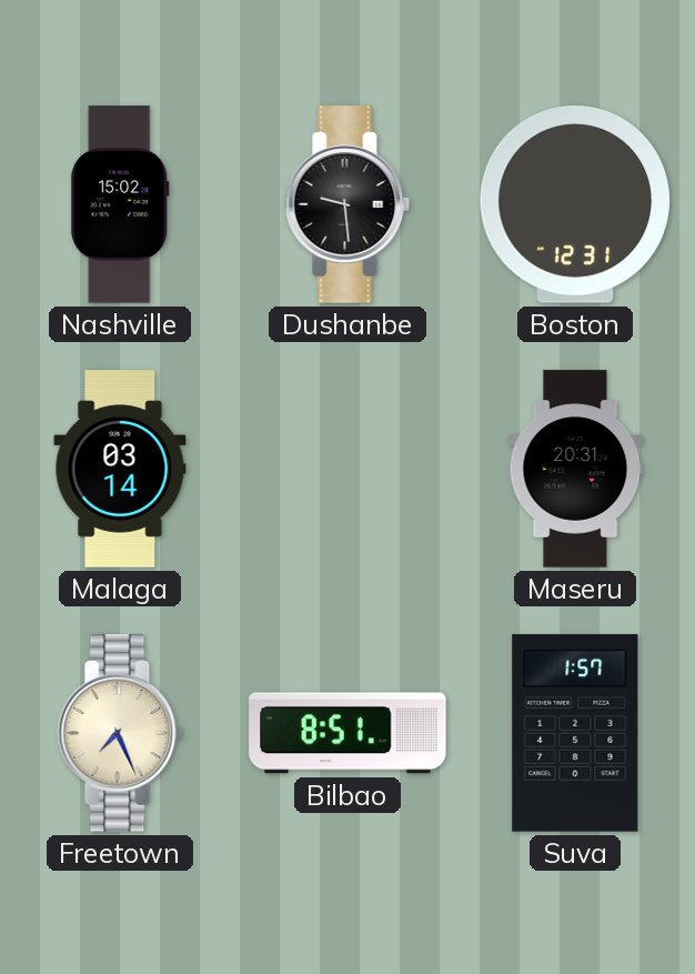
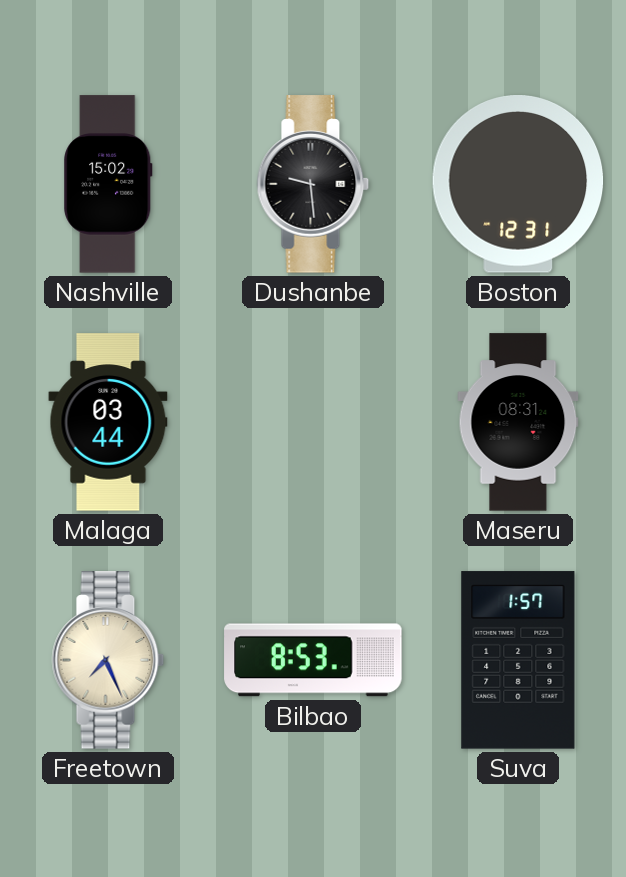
Malaga: 03:14 -> 03:44
Maseru: 20:31 -> 08:31
Bilbao: 8:51 -> 8:53
